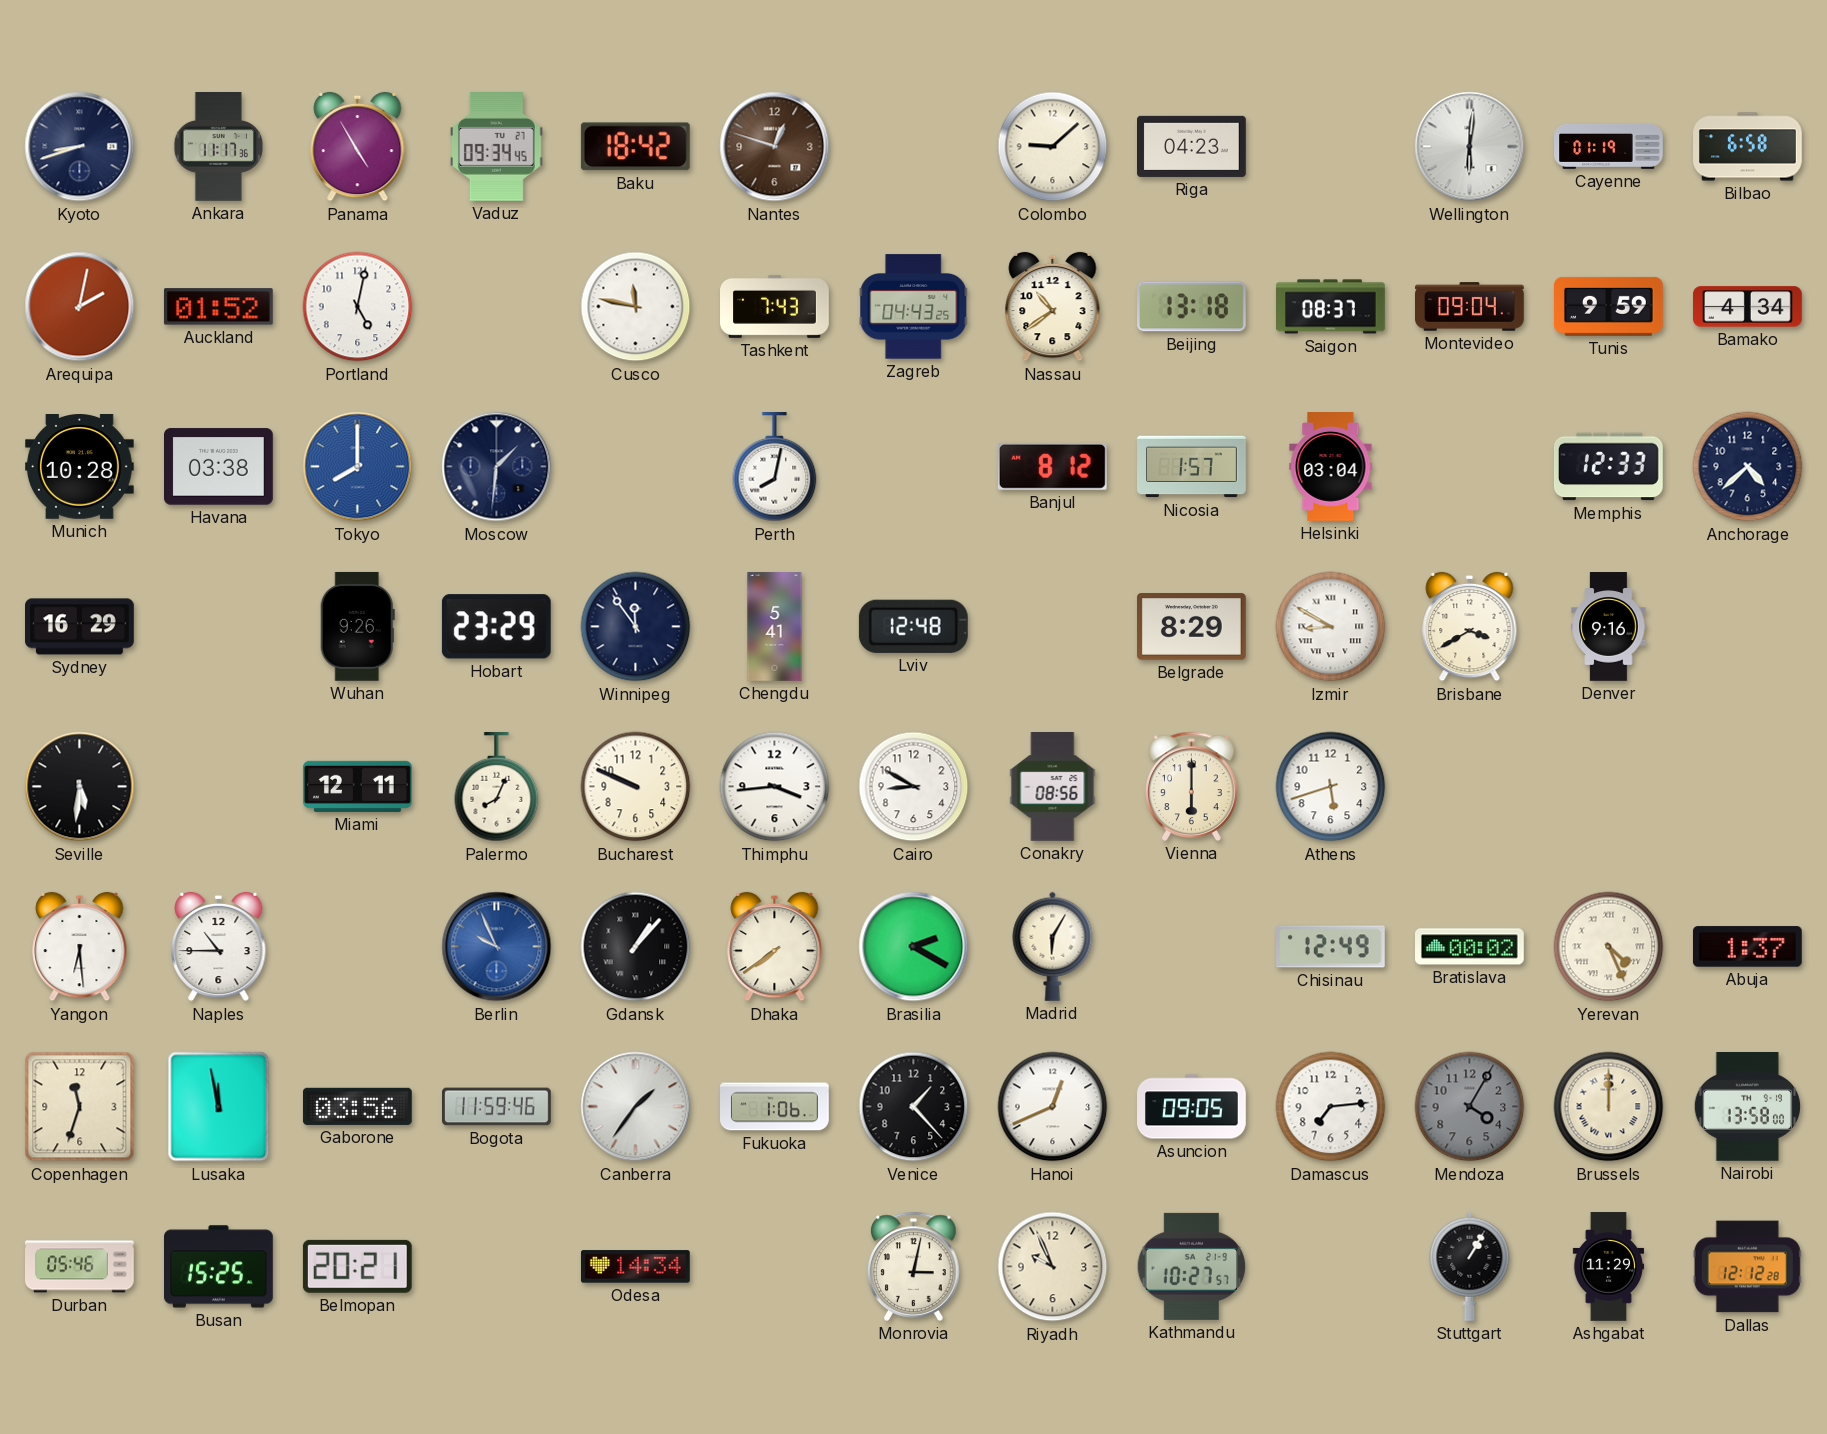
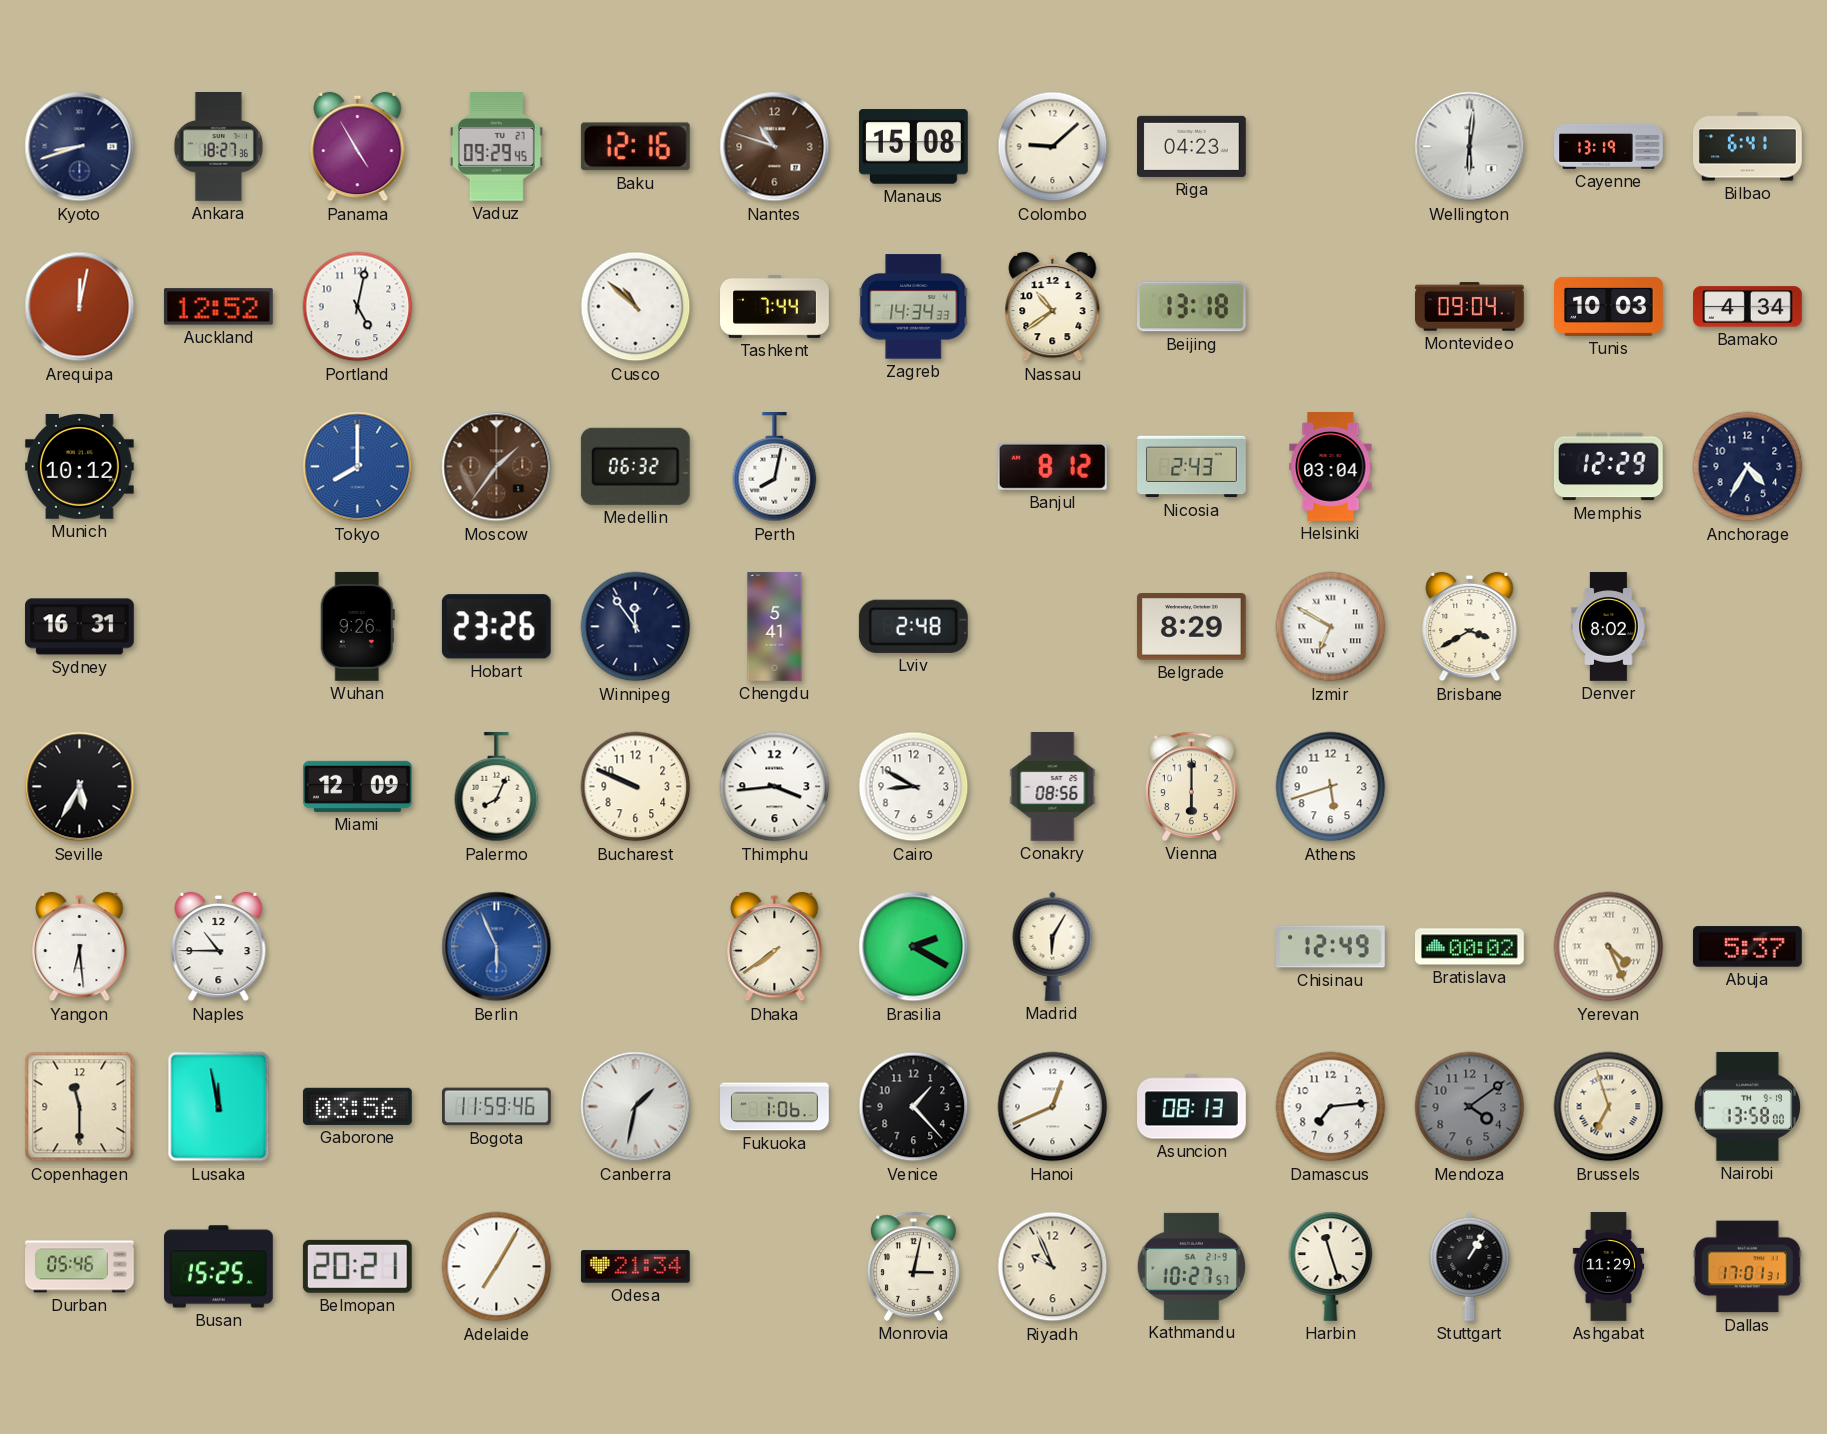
Ankara: 11:17 -> 18:27
Vaduz: 09:34 -> 09:29
Baku: 18:42 -> 12:16
Nantes: 12:48 -> 10:48
Manaus: none -> 15:08
Cayenne: 01:19 -> 13:19
Bilbao: 6:58 -> 6:41
Arequipa: 2:02 -> 12:02
Auckland: 01:52 -> 12:52
Cusco: 11:47 -> 10:52
Tashkent: 7:43 -> 7:44
Zagreb: 04:43 -> 14:34
Saigon: 08:37 -> none
Tunis: 9:59 -> 10:03
Munich: 10:28 -> 10:12
Havana: 03:38 -> none
Moscow: 1:31 -> 1:36
Moscow dial: navy -> brown
Medellin: none -> 06:32
Nicosia: 1:57 -> 2:43
Memphis: 12:33 -> 12:29
Anchorage: 4:38 -> 4:35
Sydney: 16:29 -> 16:31
Hobart: 23:29 -> 23:26
Lviv: 12:48 -> 2:48
Izmir: 8:50 -> 6:50
Denver: 9:16 -> 8:02
Seville: 5:31 -> 5:35
Miami: 12:11 -> 12:09
Berlin: 9:56 -> 5:56
Gdansk: 1:07 -> none
Abuja: 1:37 -> 5:37
Copenhagen: 11:33 -> 11:30
Canberra: 1:36 -> 1:32
Asuncion: 09:05 -> 08:13
Mendoza: 4:05 -> 4:09
Brussels: 12:00 -> 6:57
Adelaide: none -> 7:05
Odesa: 14:34 -> 21:34
Harbin: none -> 11:27
Dallas: 12:12 -> 17:01
